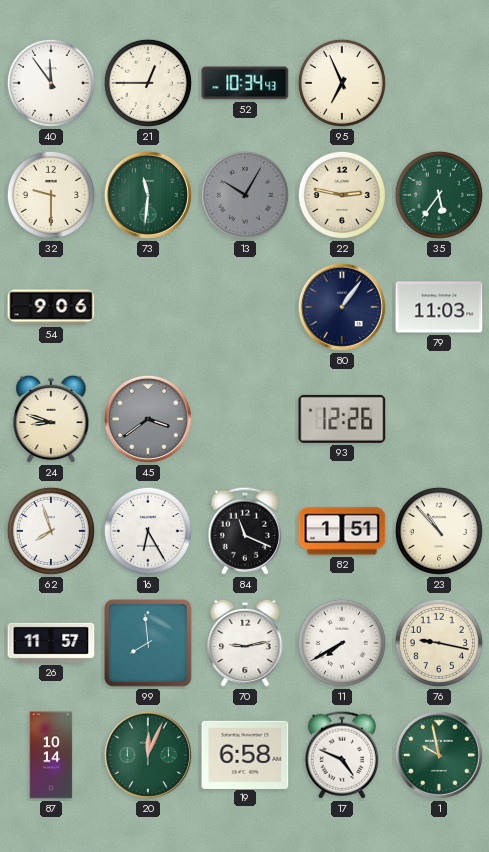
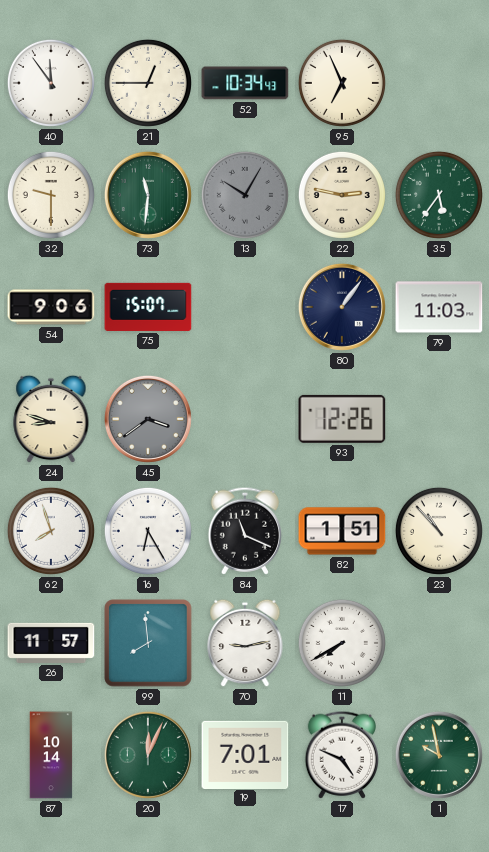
75: none -> 15:07
76: 9:17 -> none
19: 6:58 -> 7:01
